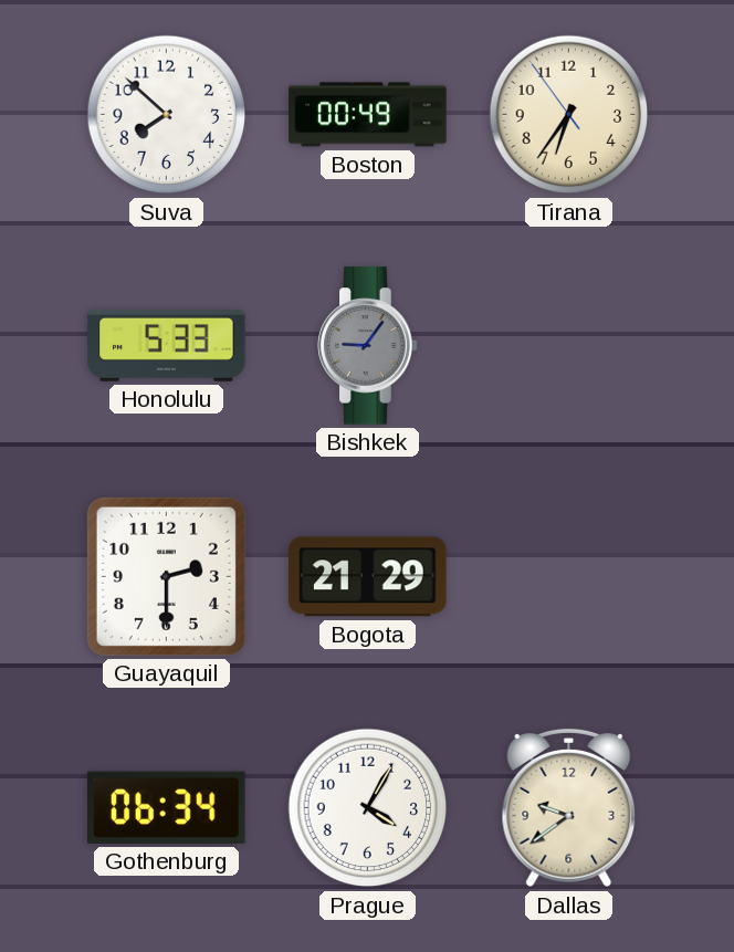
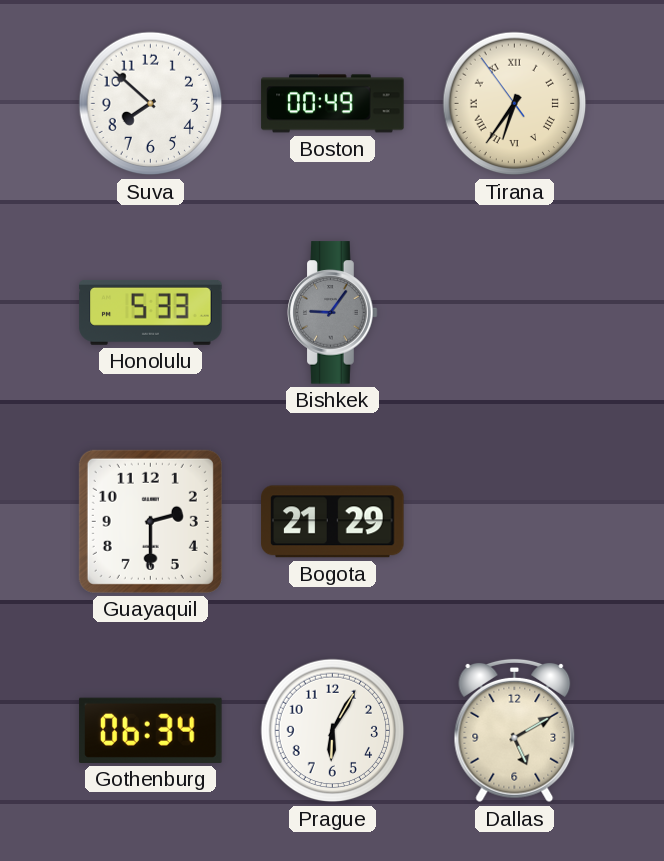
Tirana numerals: Arabic -> Roman
Prague: 4:05 -> 6:05
Dallas: 9:39 -> 5:10
